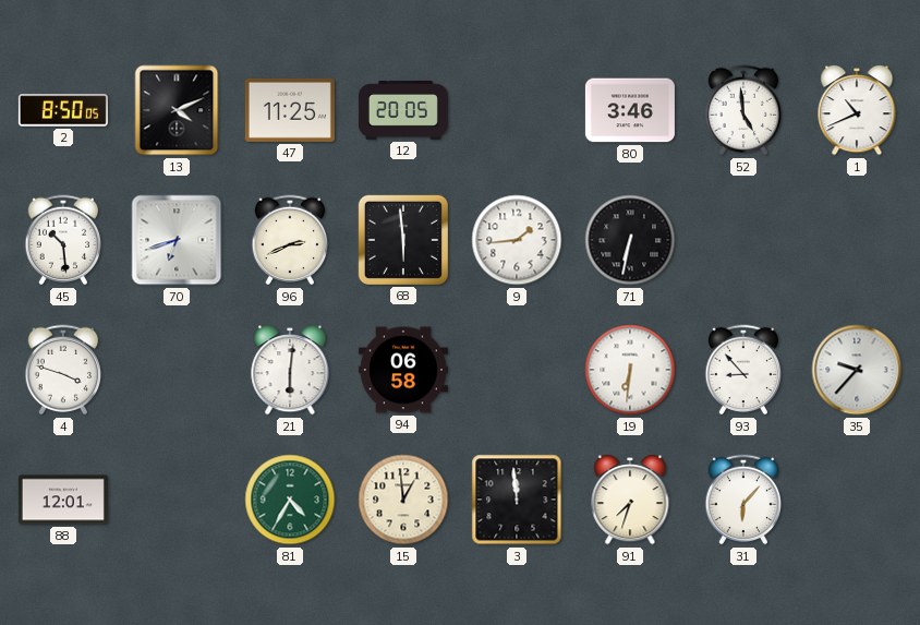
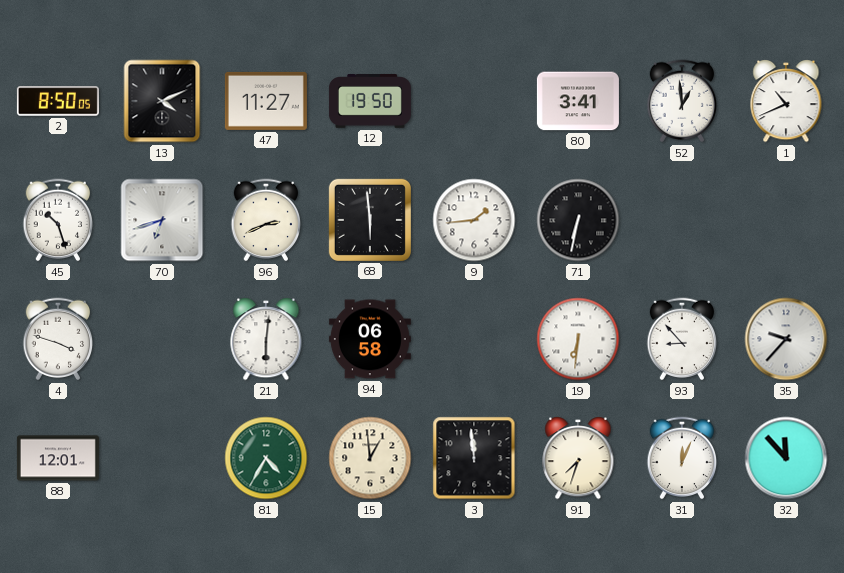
47: 11:25 -> 11:27
12: 20:05 -> 19:50
80: 3:46 -> 3:41
52: 4:59 -> 12:59
45: 10:29 -> 10:27
31: 6:07 -> 12:04
32: none -> 11:53
